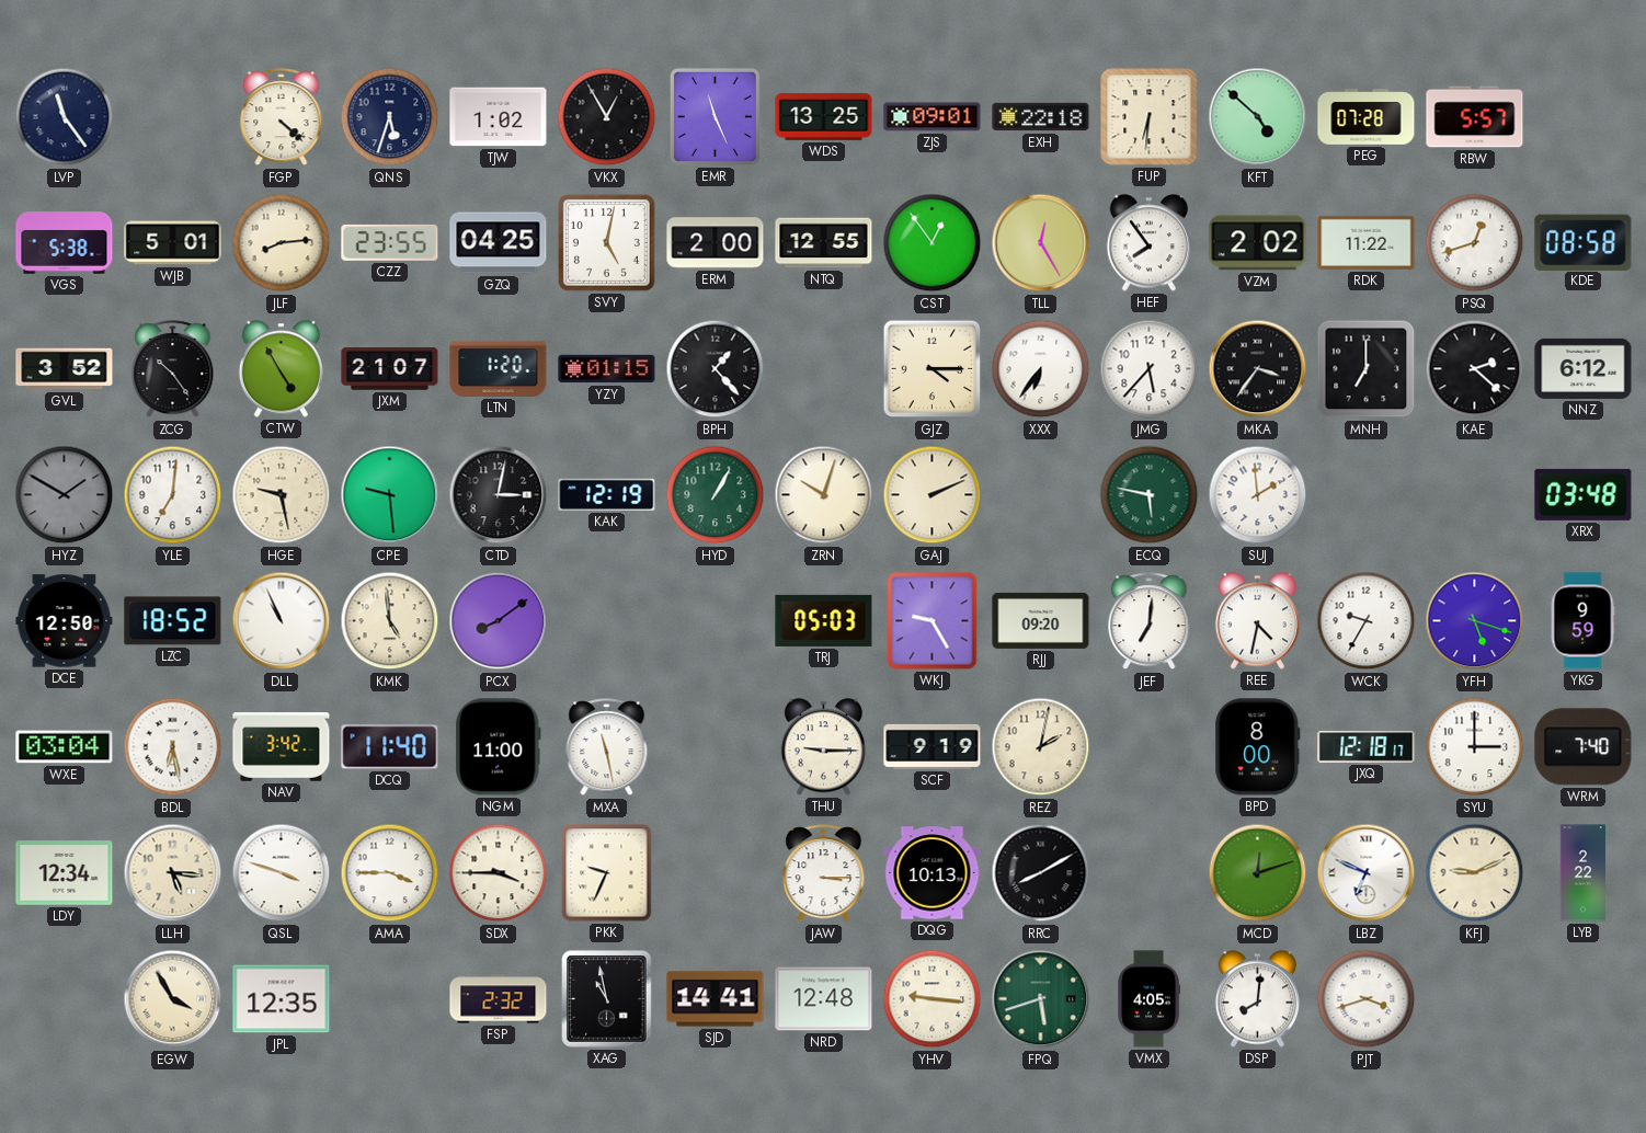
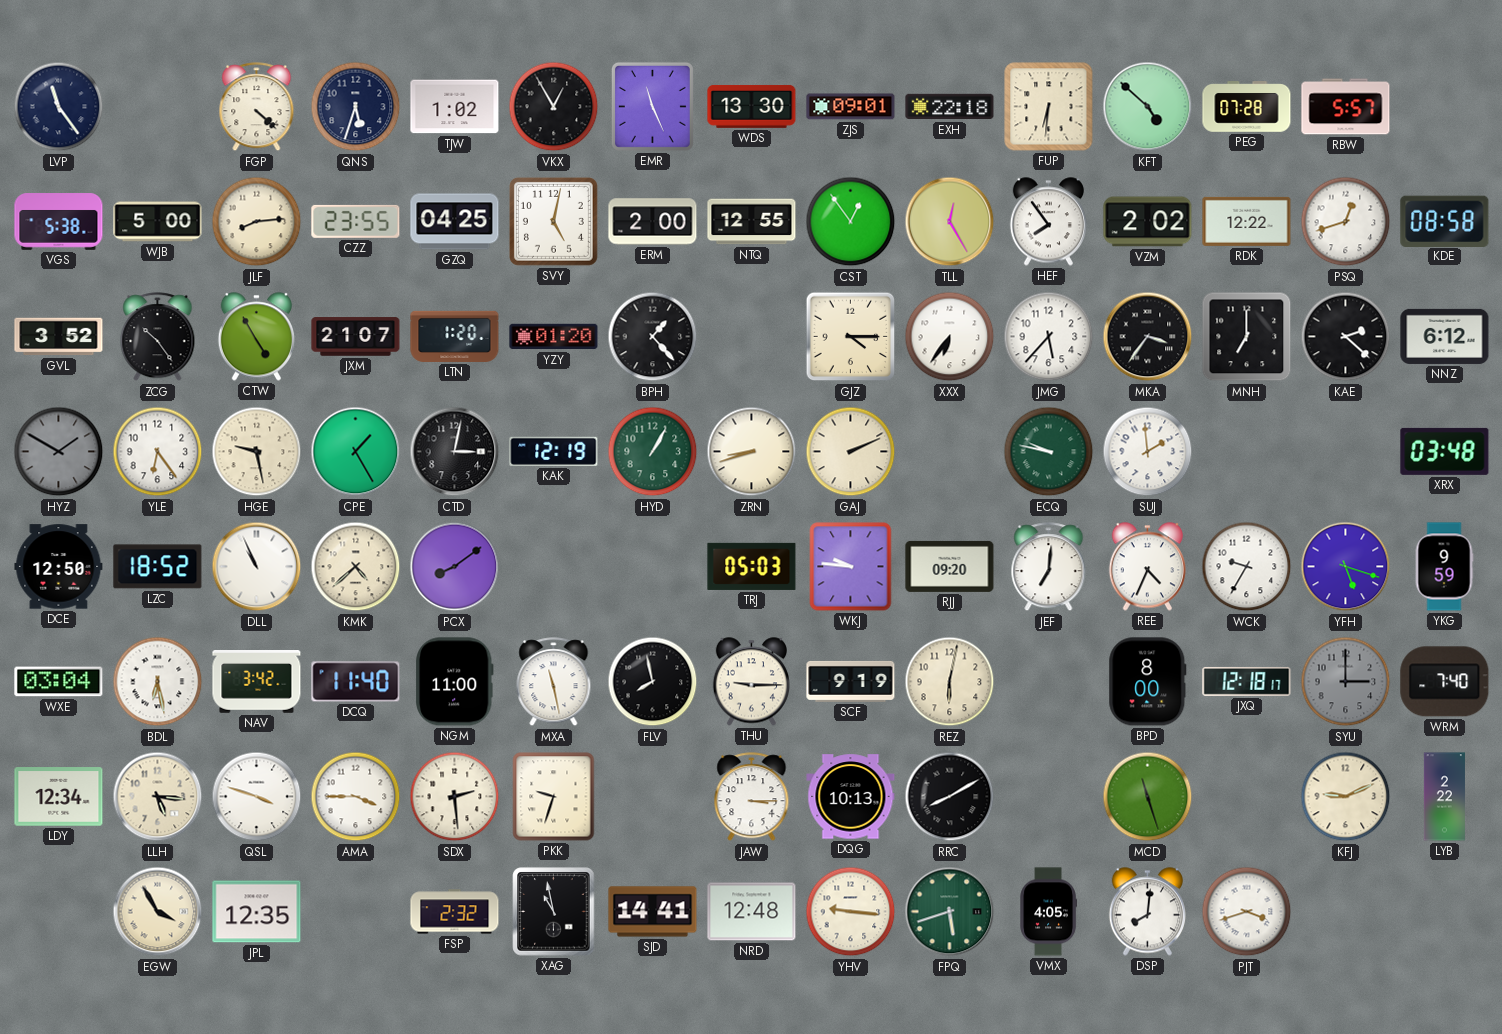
WDS: 13:25 -> 13:30
WJB: 5:01 -> 5:00
RDK: 11:22 -> 12:22
YZY: 01:15 -> 01:20
YLE: 7:01 -> 6:24
CPE: 9:29 -> 1:25
ZRN: 10:03 -> 8:42
ECQ: 5:47 -> 9:47
KMK: 4:59 -> 4:38
WKJ: 9:25 -> 9:46
REE: 4:32 -> 4:34
FLV: none -> 7:58
REZ: 2:02 -> 6:02
SYU dial: white -> grey
SDX: 3:45 -> 2:29
PKK: 9:34 -> 9:33
MCD: 12:12 -> 11:27
LBZ: 6:49 -> none
